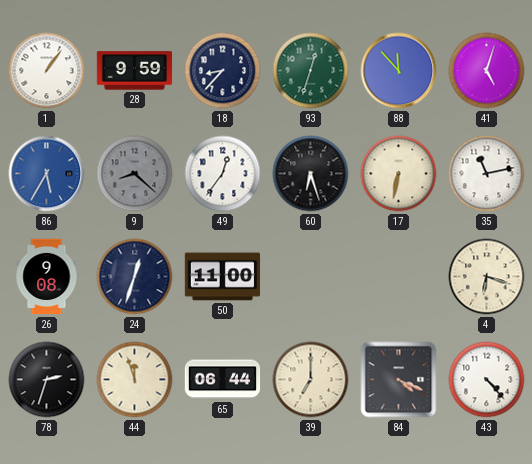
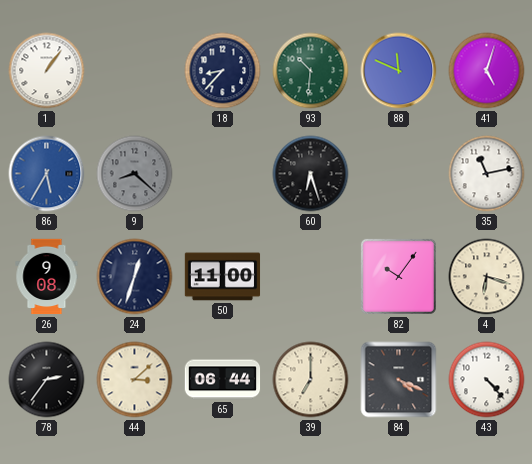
28: 9:59 -> none
93: 12:33 -> 10:31
88: 11:53 -> 11:49
49: 12:36 -> none
17: 6:32 -> none
82: none -> 10:06
78: 2:33 -> 2:36
44: 11:57 -> 3:08
